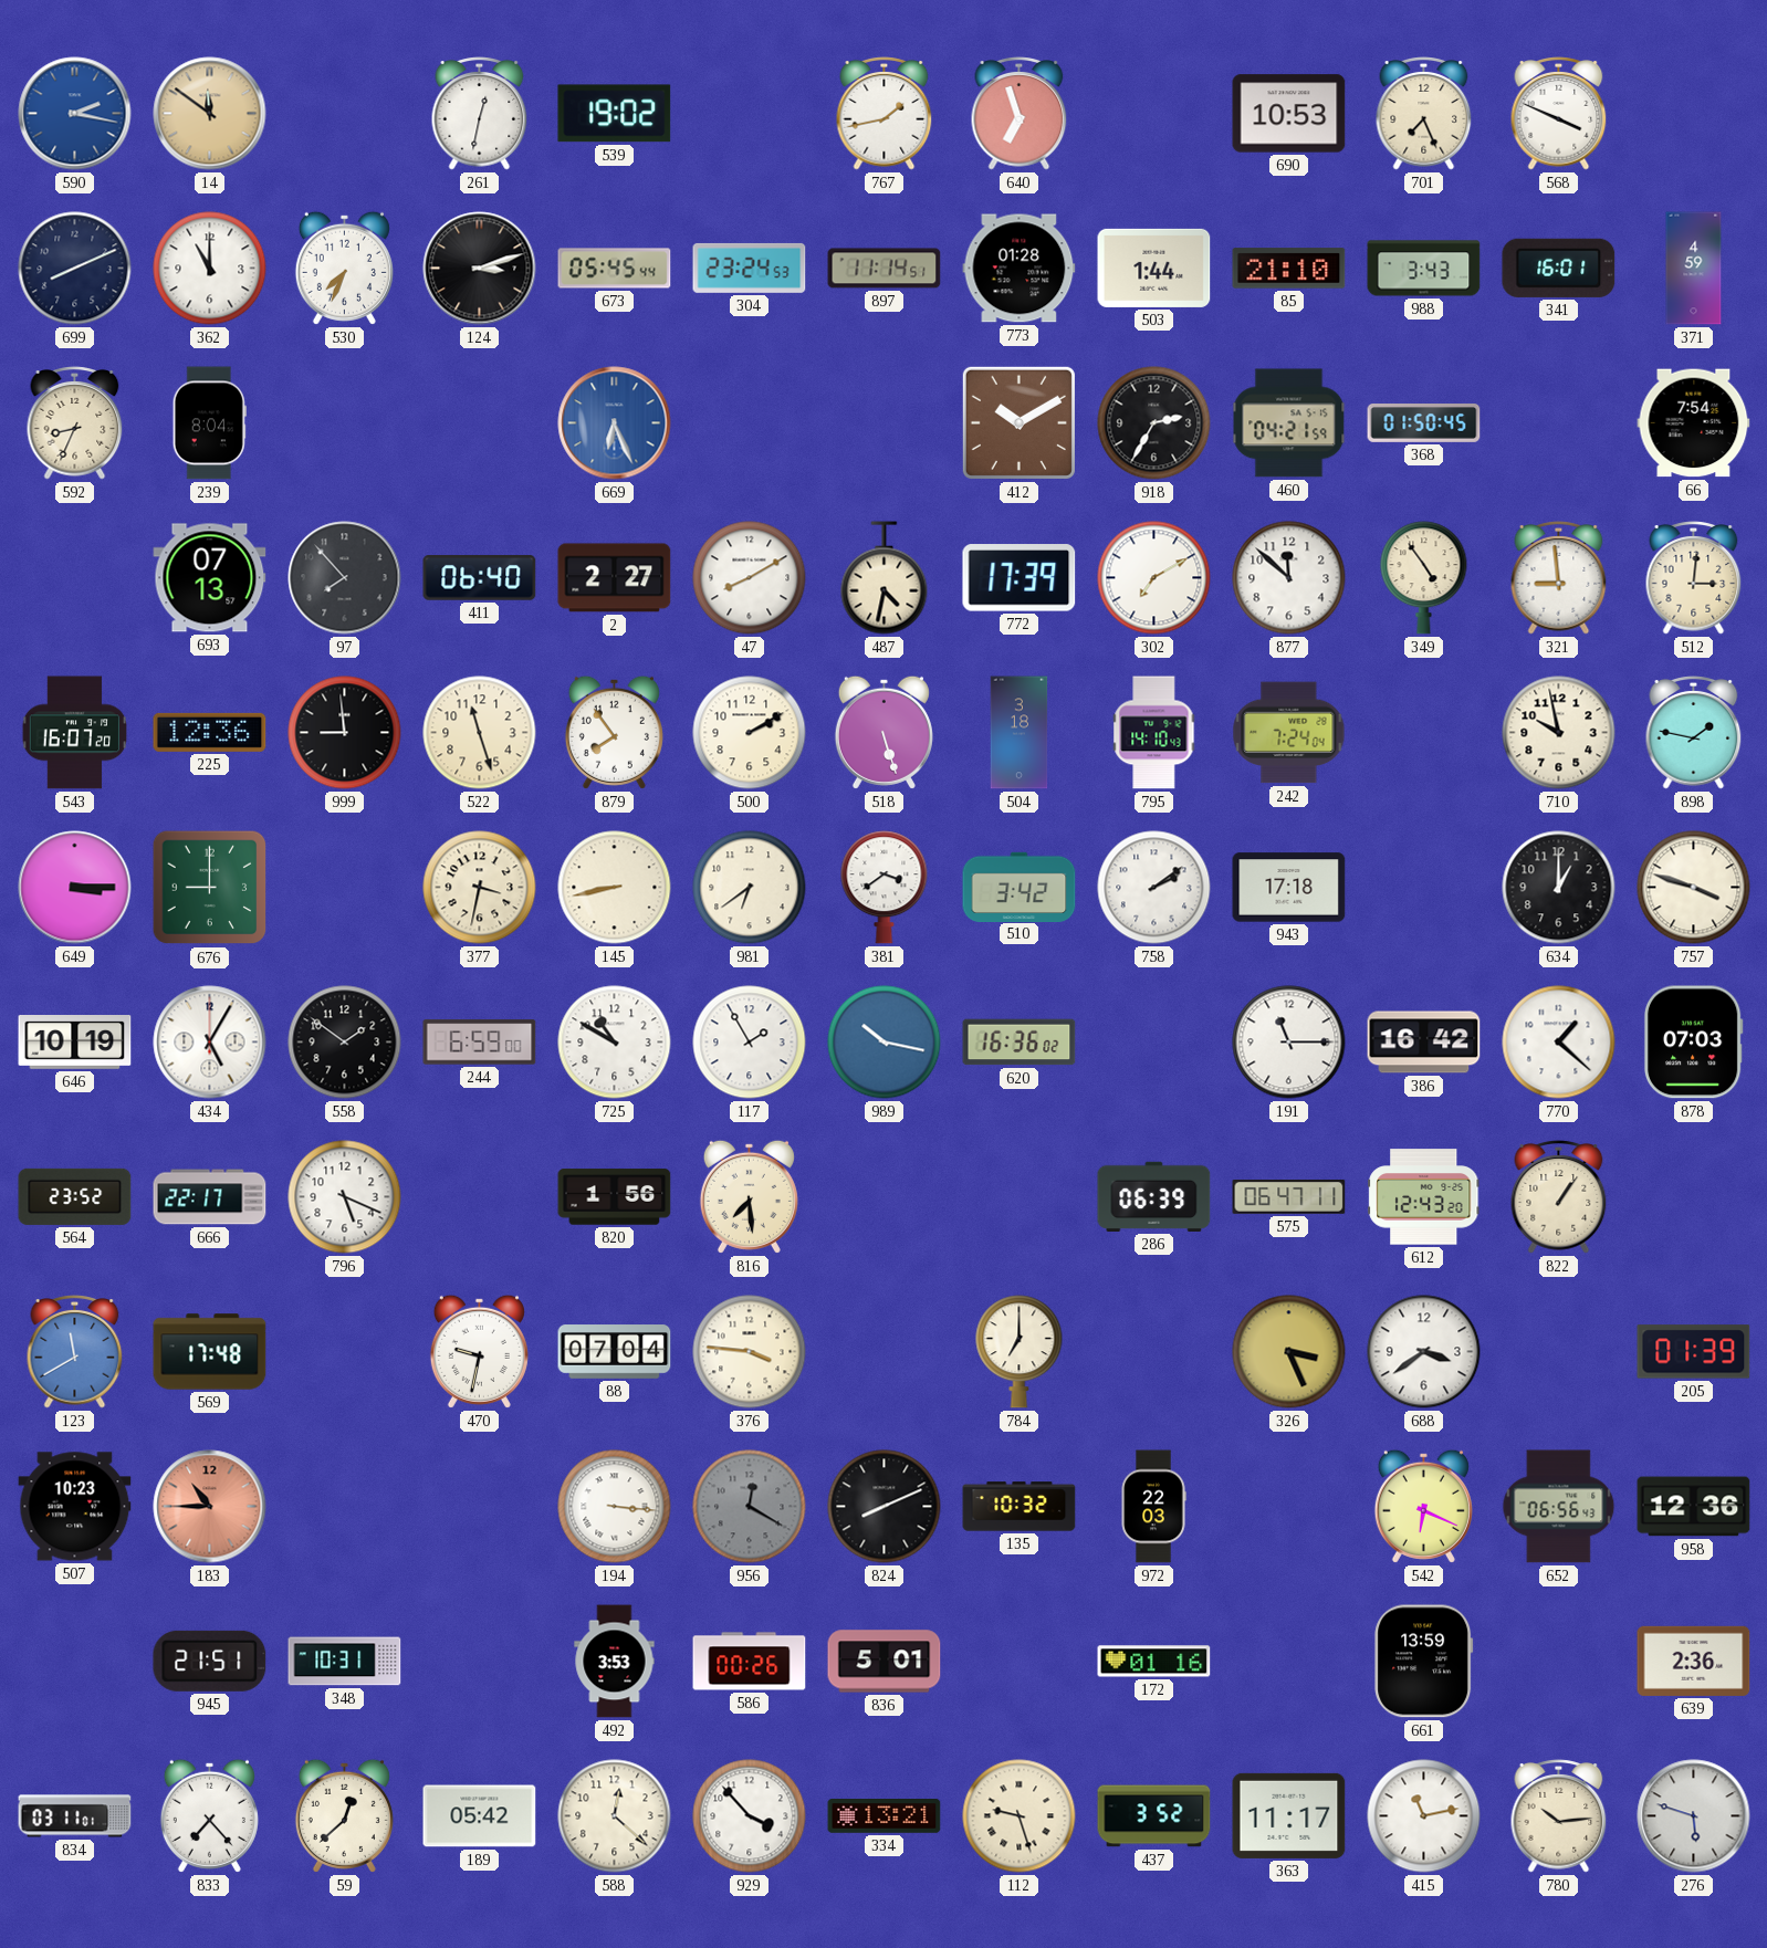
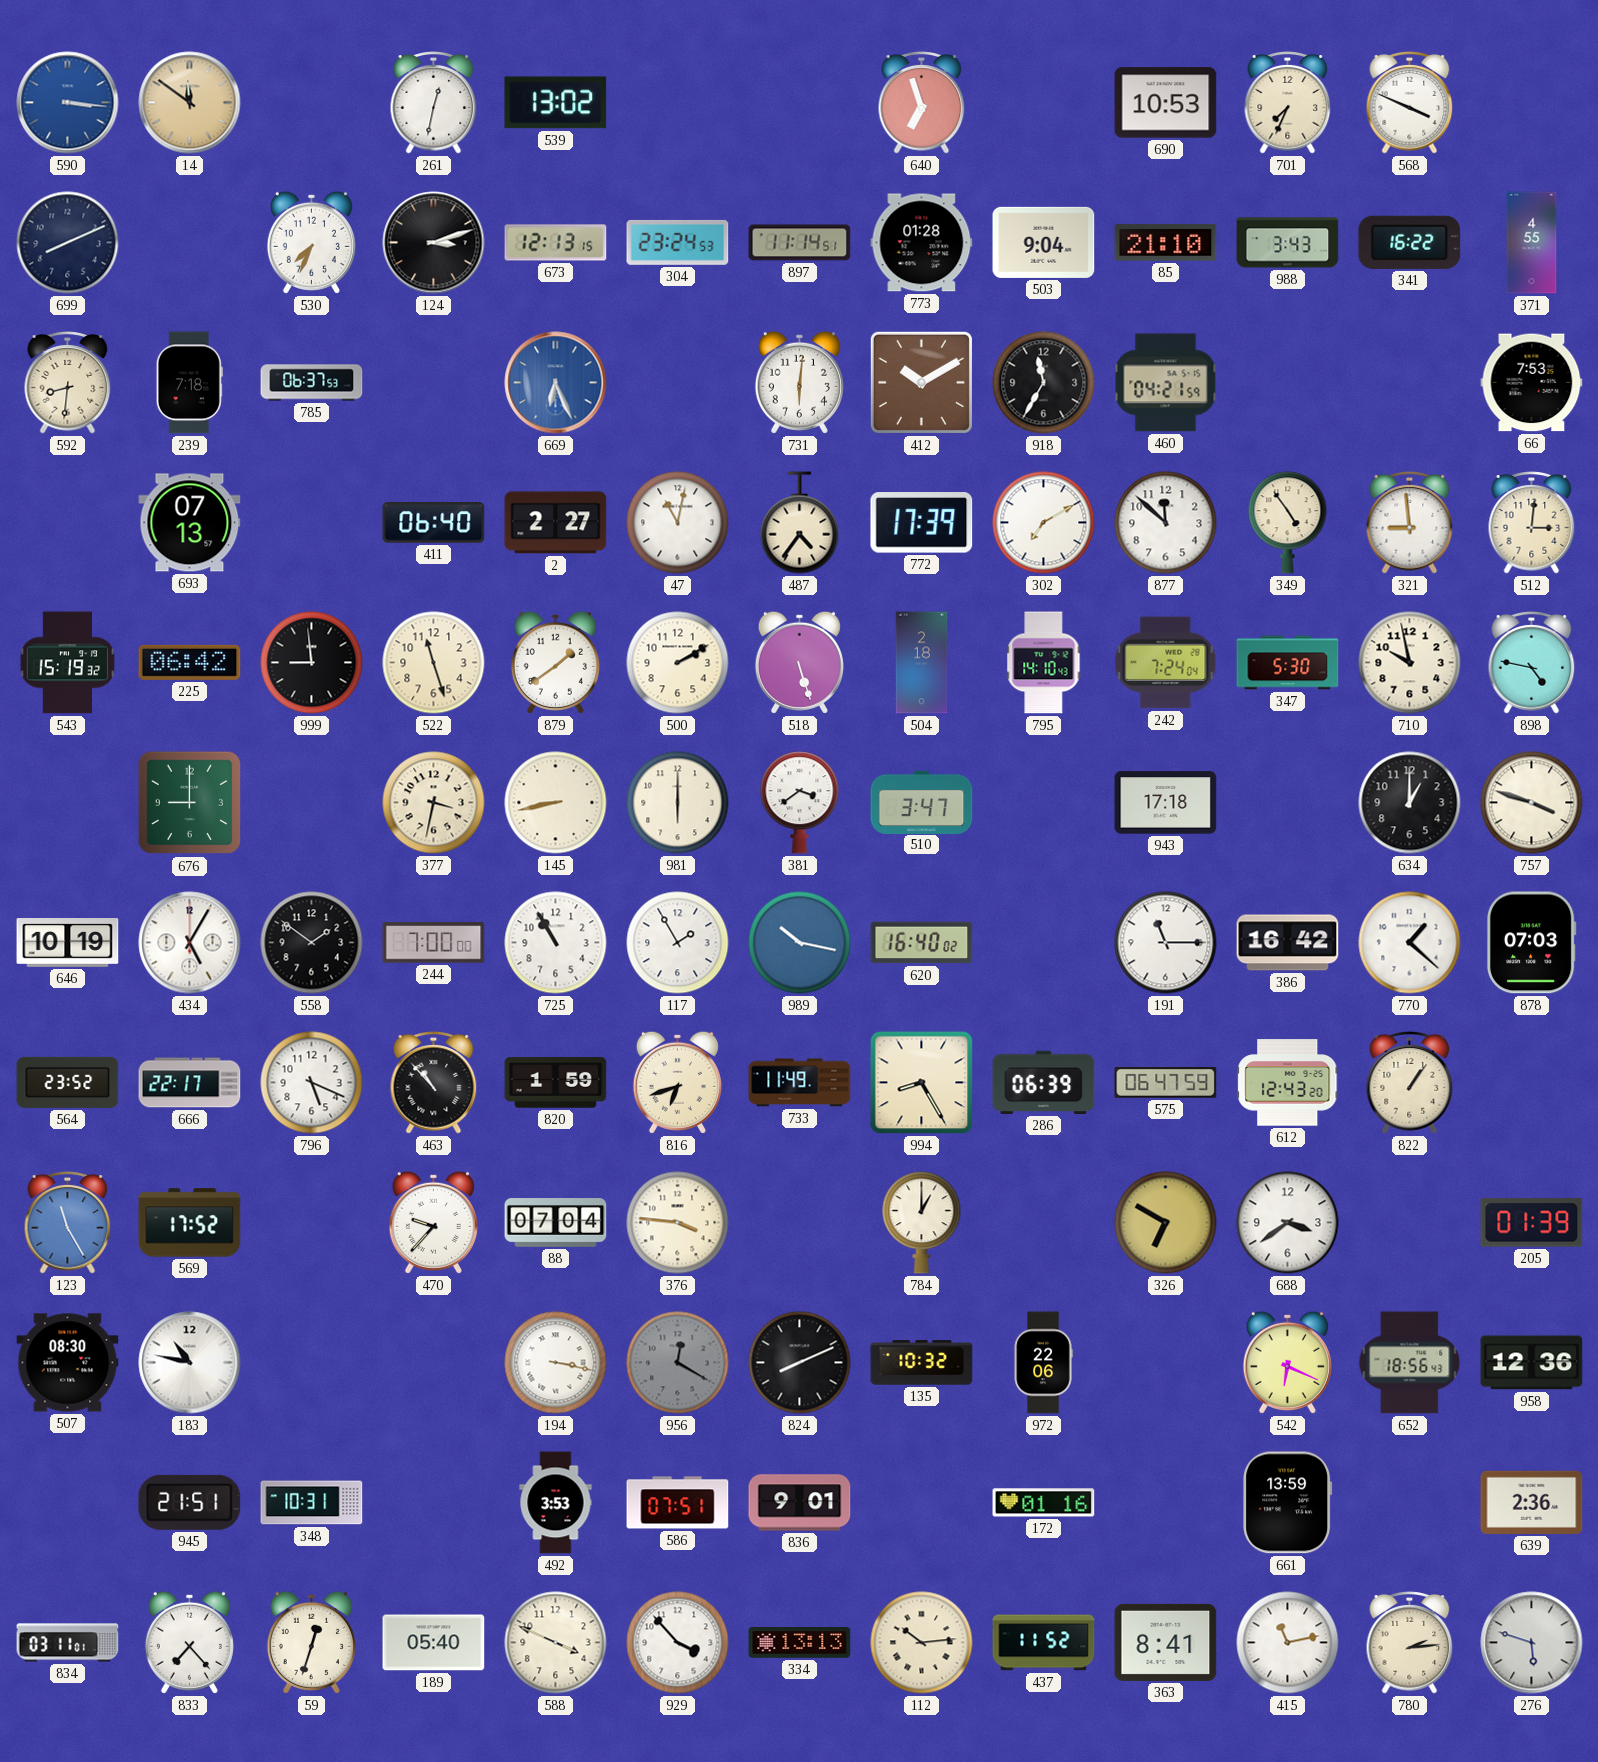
590: 2:17 -> 3:16
539: 19:02 -> 13:02
767: 1:43 -> none
701: 7:26 -> 7:34
362: 11:00 -> none
673: 05:45 -> 12:13
503: 1:44 -> 9:04
341: 16:01 -> 16:22
371: 4:59 -> 4:55
592: 8:34 -> 8:31
239: 8:04 -> 7:18
785: none -> 06:37
731: none -> 6:01
918: 2:35 -> 11:35
368: 01:50 -> none
66: 7:54 -> 7:53
97: 7:53 -> none
47: 8:10 -> 11:02
487: 4:32 -> 4:36
543: 16:07 -> 15:19
225: 12:36 -> 06:42
879: 7:54 -> 1:39
504: 3:18 -> 2:18
347: none -> 5:30
898: 1:47 -> 4:47
649: 3:15 -> none
981: 6:39 -> 6:00
510: 3:42 -> 3:47
758: 2:09 -> none
244: 6:59 -> 7:00
725: 10:50 -> 10:55
620: 16:36 -> 16:40
463: none -> 10:53
820: 1:56 -> 1:59
816: 7:29 -> 6:42
733: none -> 11:49
994: none -> 8:25
575: 06:47:11 -> 06:47:59
123: 11:40 -> 11:25
569: 17:48 -> 17:52
470: 9:32 -> 9:37
784: 7:00 -> 1:00
326: 3:26 -> 6:50
507: 10:23 -> 08:30
183: 10:45 -> 10:47
183 dial: salmon -> white
194: 3:16 -> 3:17
972: 22:03 -> 22:06
652: 06:56 -> 18:56
586: 00:26 -> 07:51
836: 5:01 -> 9:01
59: 12:38 -> 12:33
189: 05:42 -> 05:40
588: 12:22 -> 3:49
334: 13:21 -> 13:13
112: 9:27 -> 10:14
437: 3:52 -> 11:52
363: 11:17 -> 8:41
780: 10:14 -> 2:14
